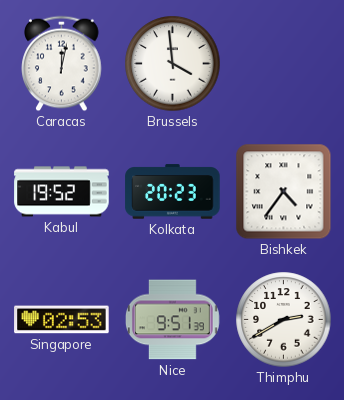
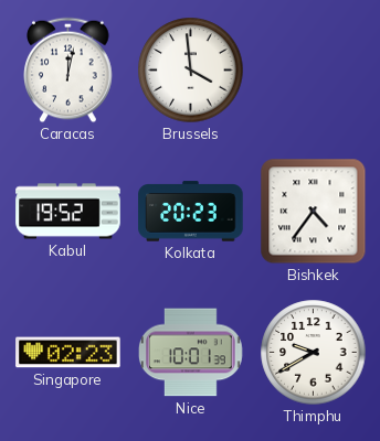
Singapore: 02:53 -> 02:23
Nice: 9:51 -> 10:01
Thimphu: 2:40 -> 9:40
